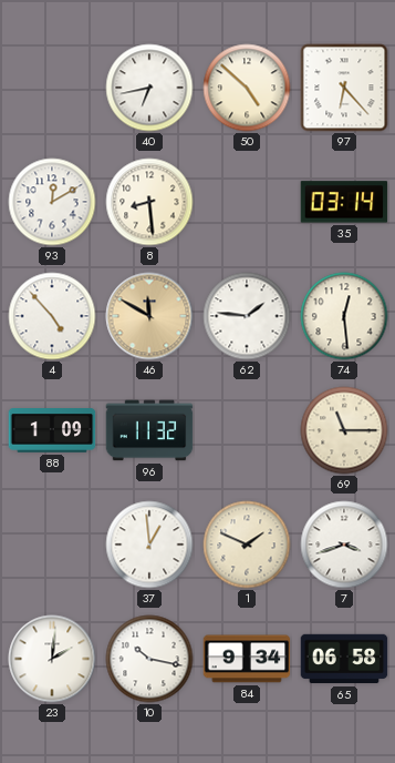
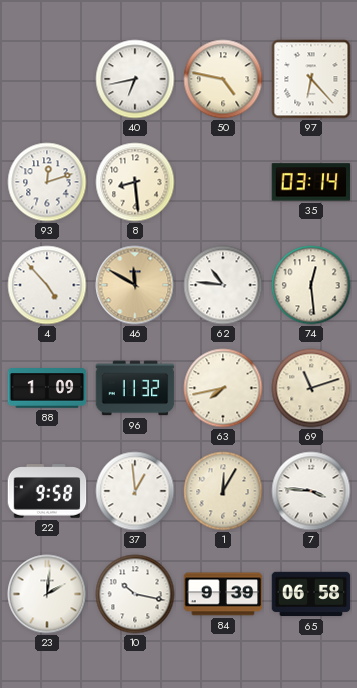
50: 4:52 -> 4:47
93: 12:10 -> 12:12
62: 1:46 -> 10:46
63: none -> 7:43
69: 11:15 -> 11:12
22: none -> 9:58
1: 1:49 -> 12:05
7: 3:42 -> 3:46
84: 9:34 -> 9:39
